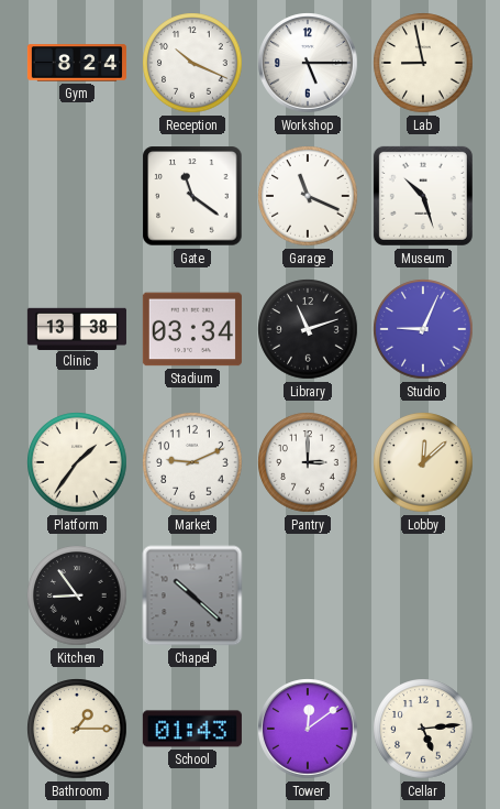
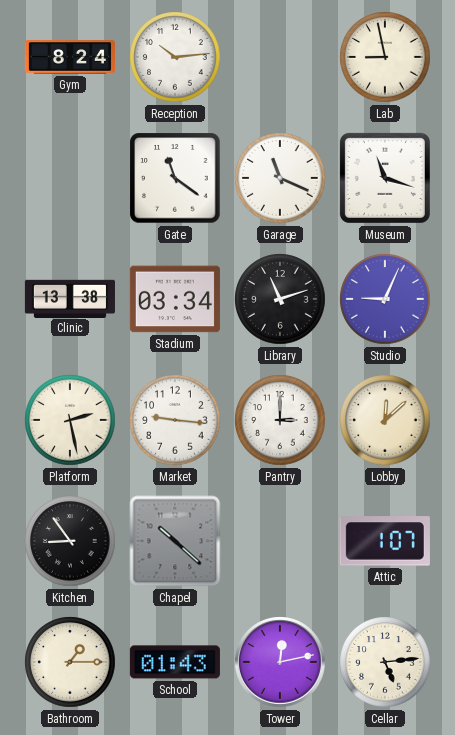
Reception: 10:19 -> 10:14
Workshop: 5:15 -> none
Museum: 10:27 -> 11:18
Platform: 1:36 -> 2:28
Market: 9:11 -> 9:16
Attic: none -> 1:07
Tower: 12:09 -> 12:13
